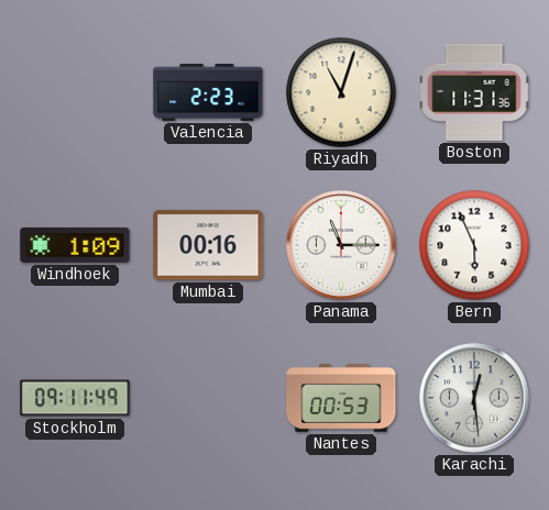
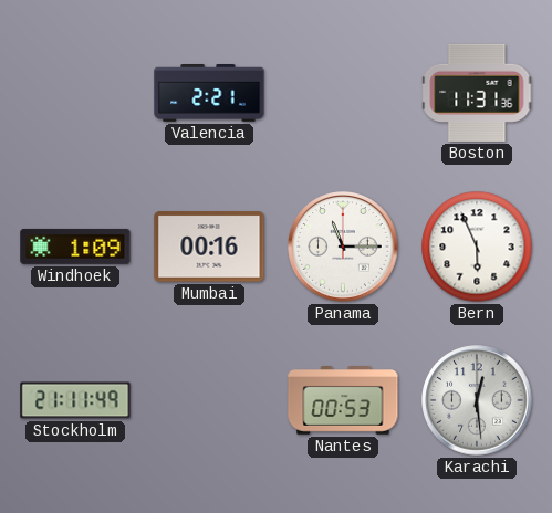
Valencia: 2:23 -> 2:21
Riyadh: 11:03 -> none
Stockholm: 09:11 -> 21:11
